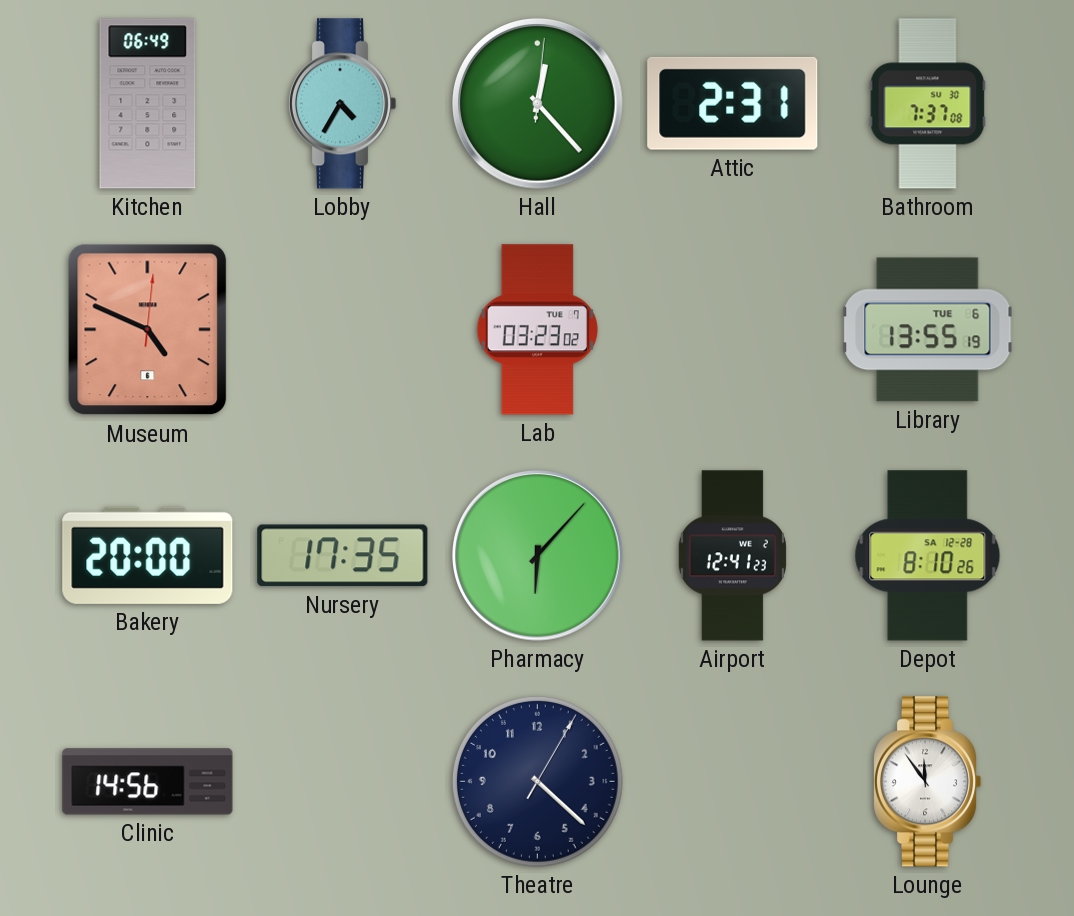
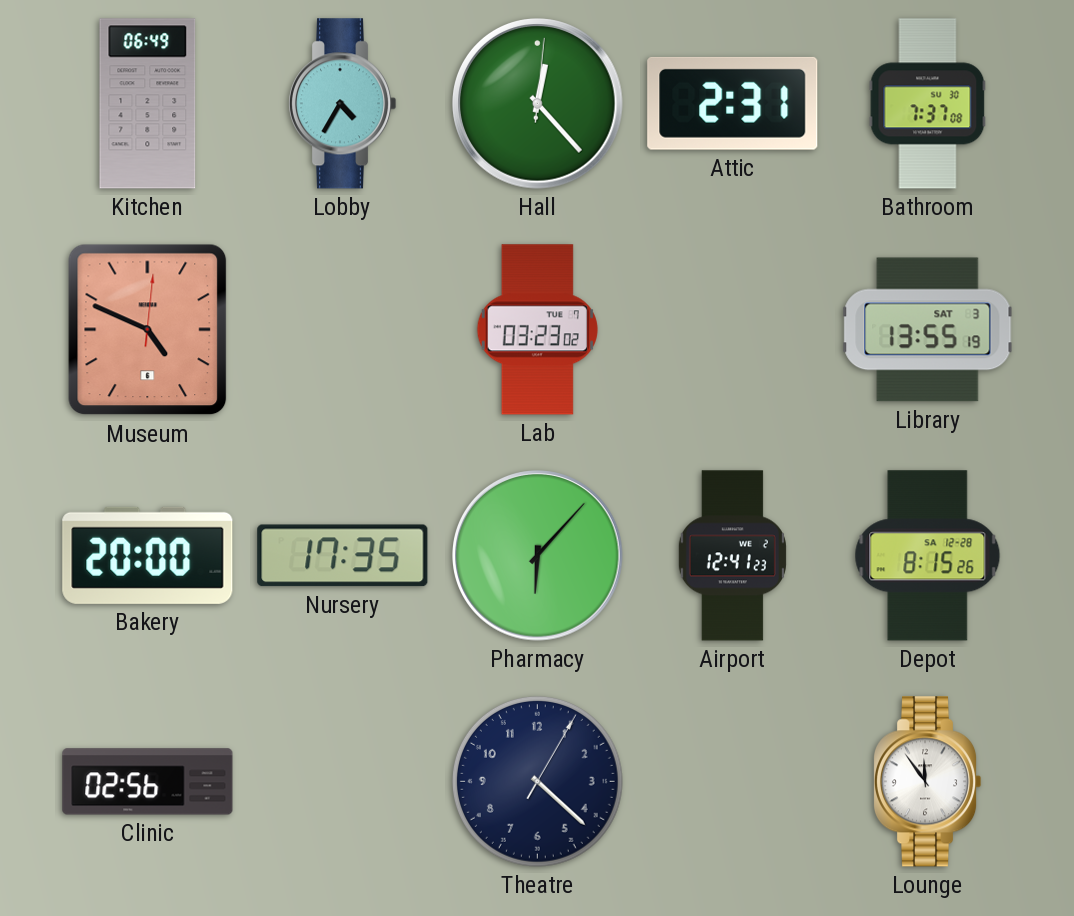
Library date: TUE 6 -> SAT 3
Depot: 8:10 -> 8:15
Clinic: 14:56 -> 02:56
